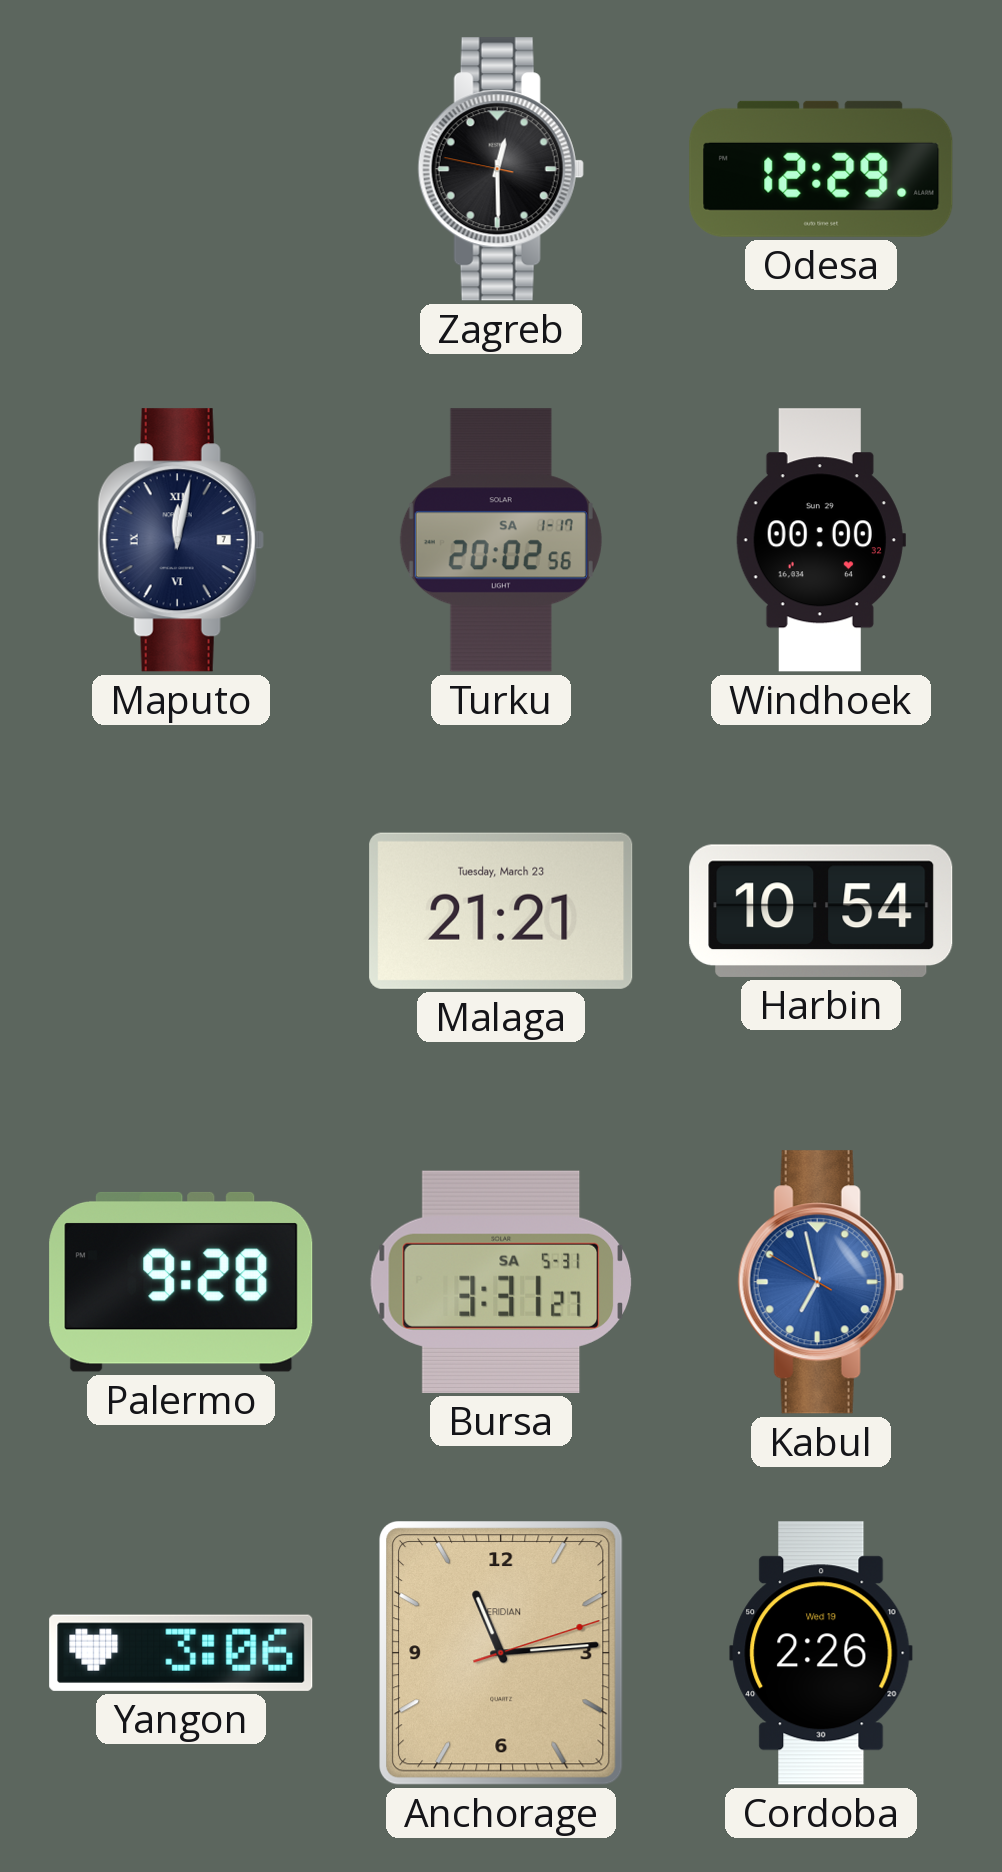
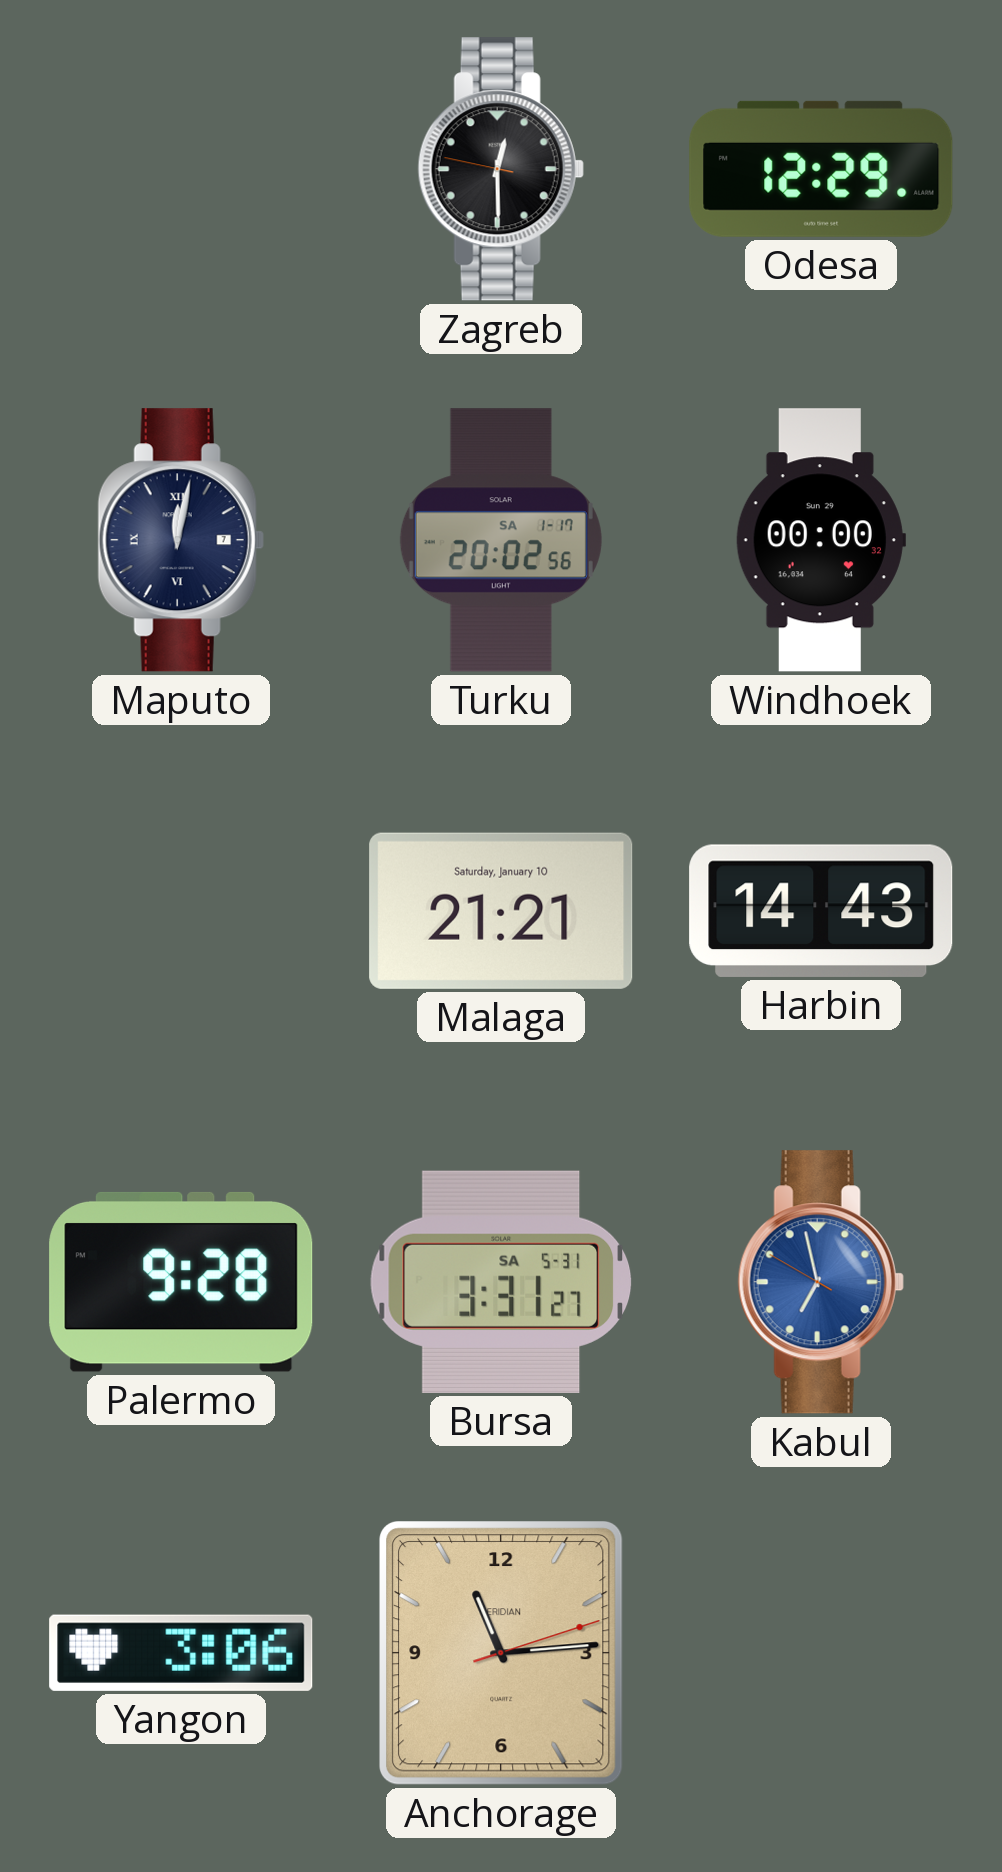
Malaga date: Tuesday, March 23 -> Saturday, January 10
Harbin: 10:54 -> 14:43
Cordoba: 2:26 -> none
